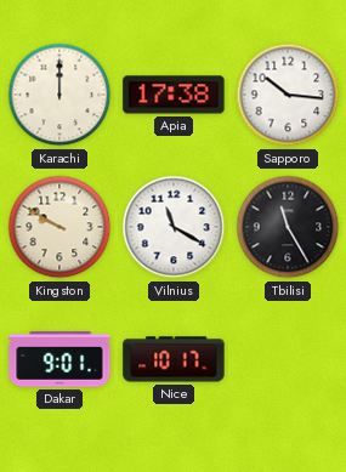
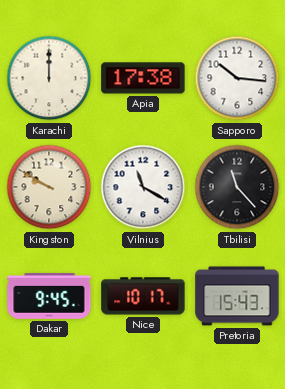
Tbilisi: 11:25 -> 11:23
Dakar: 9:01 -> 9:45
Pretoria: none -> 15:43
